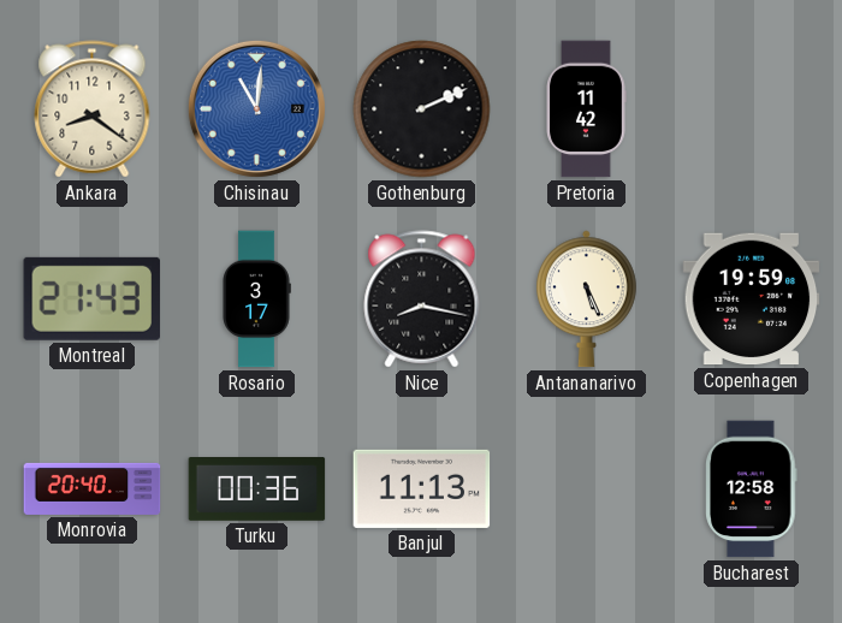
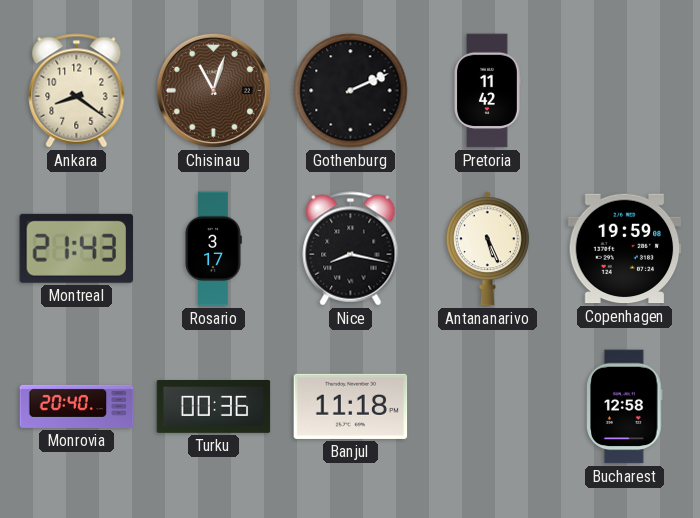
Chisinau: 11:01 -> 11:03
Chisinau dial: blue -> brown
Banjul: 11:13 -> 11:18
